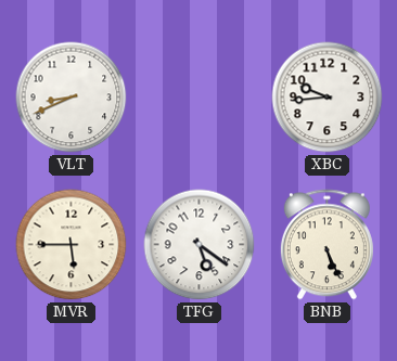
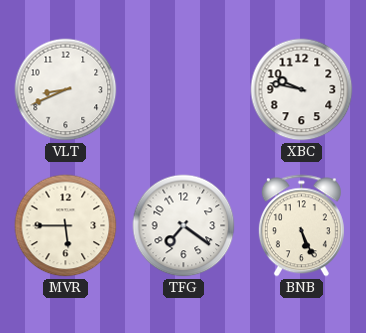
XBC: 9:44 -> 9:47
TFG: 5:21 -> 7:21
